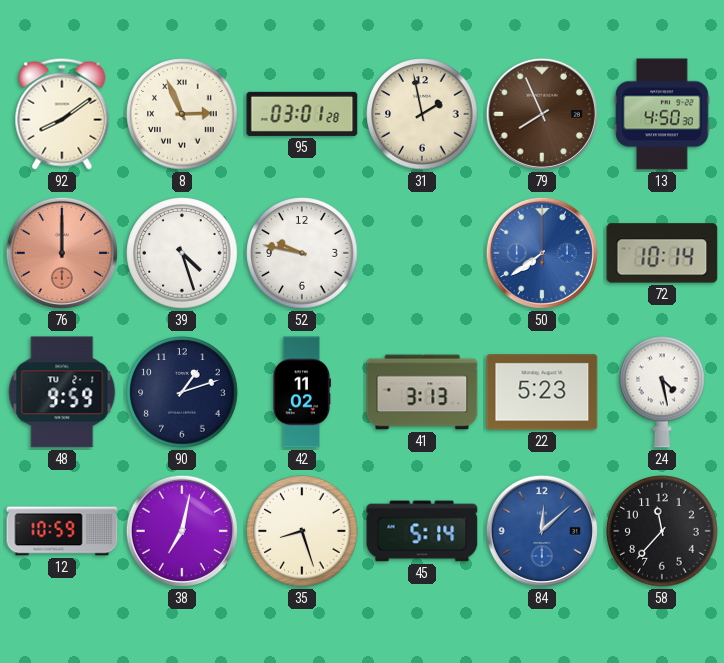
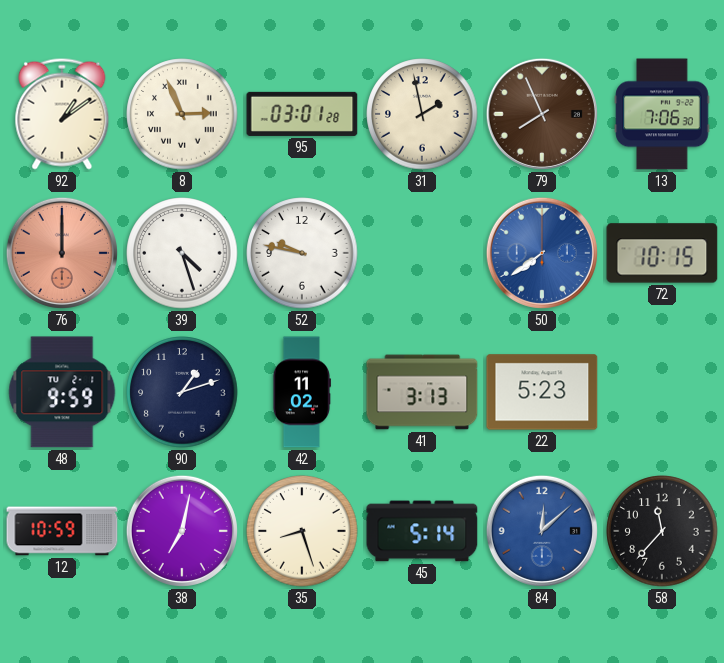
92: 8:09 -> 1:09
13: 4:50 -> 7:06
72: 10:14 -> 10:15
24: 4:28 -> none
